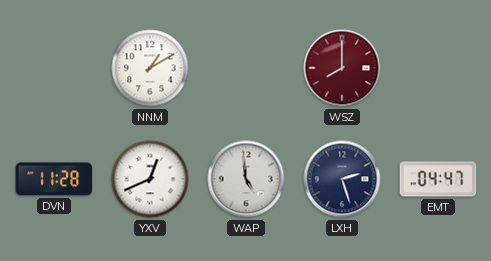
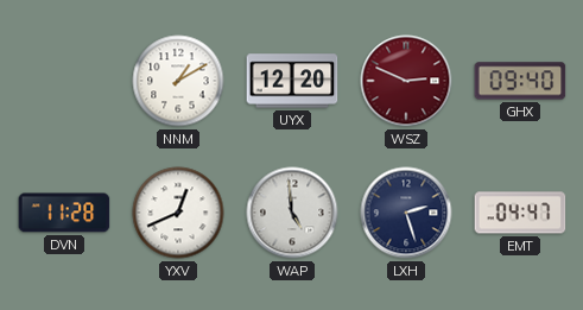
UYX: none -> 12:20
WSZ: 8:00 -> 2:49
GHX: none -> 09:40
